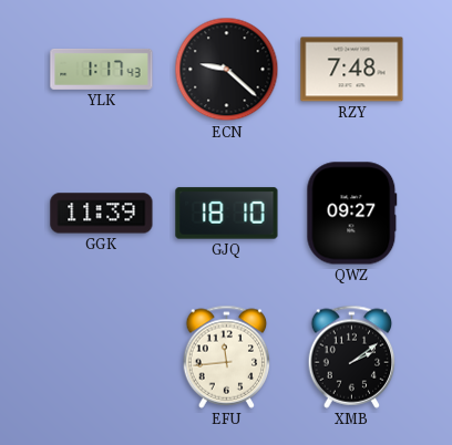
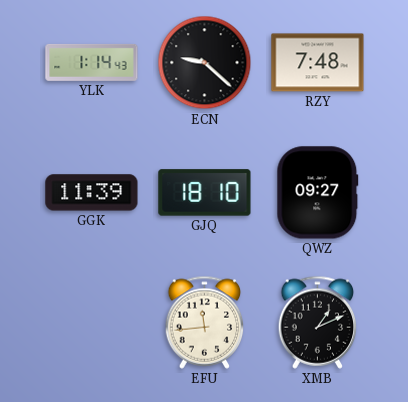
YLK: 1:17 -> 1:14
XMB: 2:09 -> 1:11
